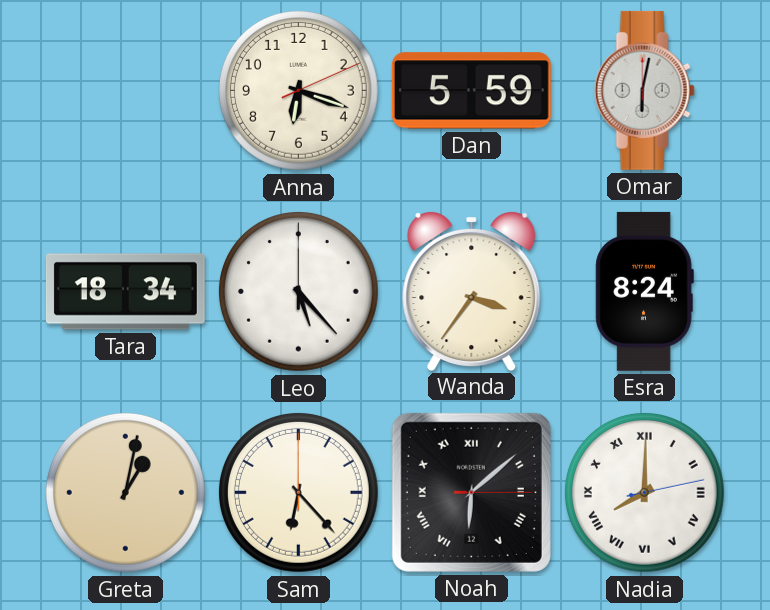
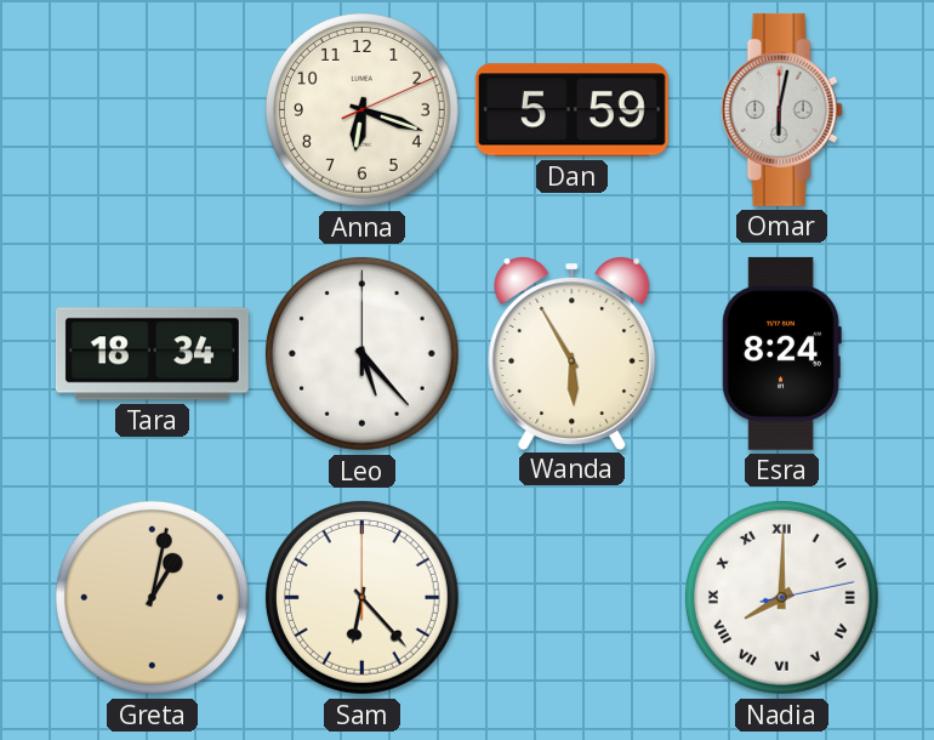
Wanda: 3:36 -> 5:55
Noah: 6:08 -> none
